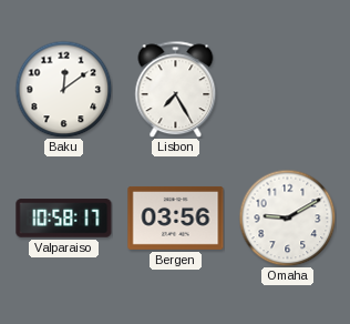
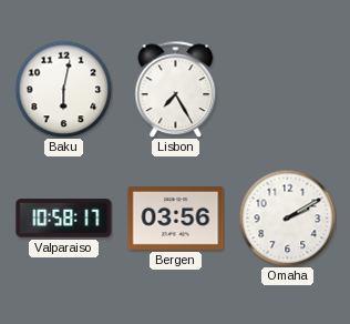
Baku: 12:09 -> 6:02
Omaha: 9:10 -> 2:10
